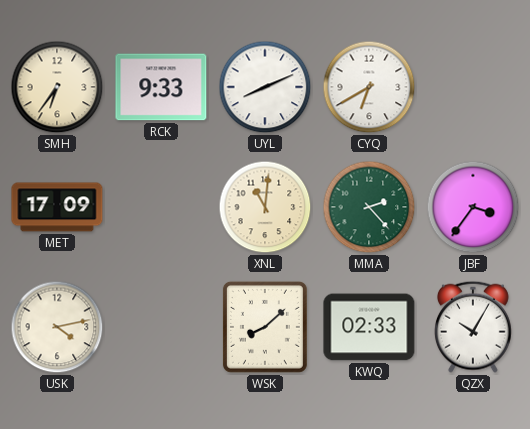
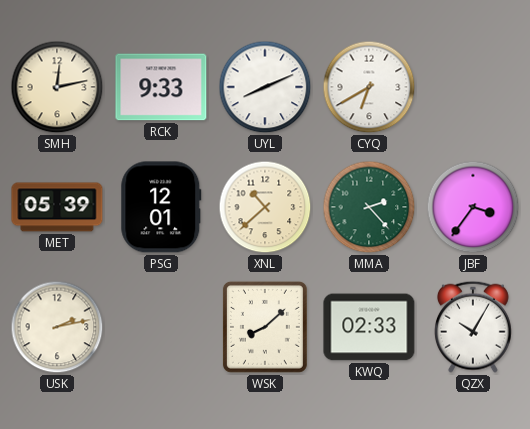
SMH: 6:36 -> 12:13
MET: 17:09 -> 05:39
PSG: none -> 12:01
XNL: 11:01 -> 10:38
USK: 4:13 -> 2:13
